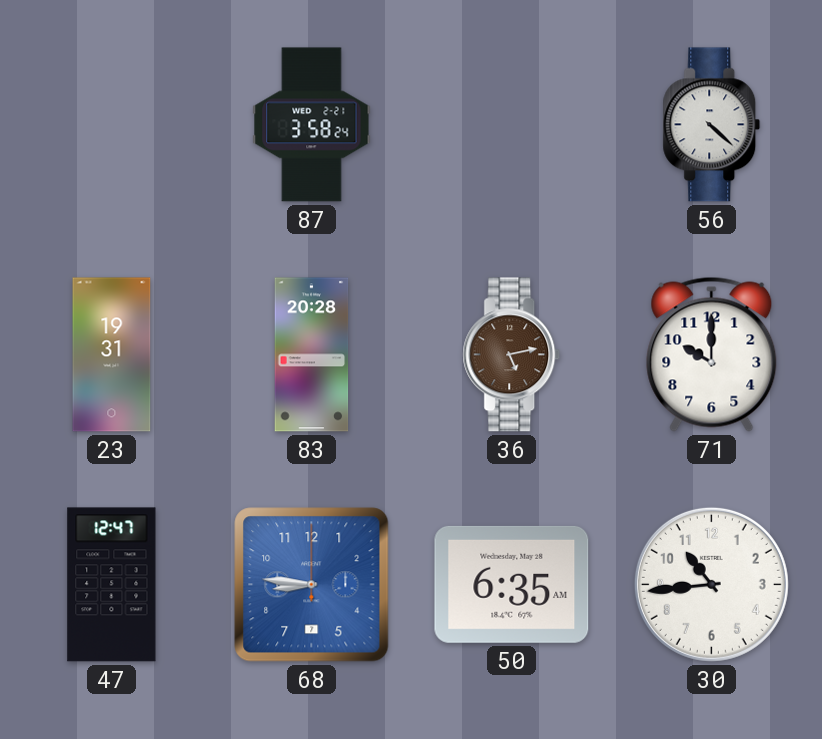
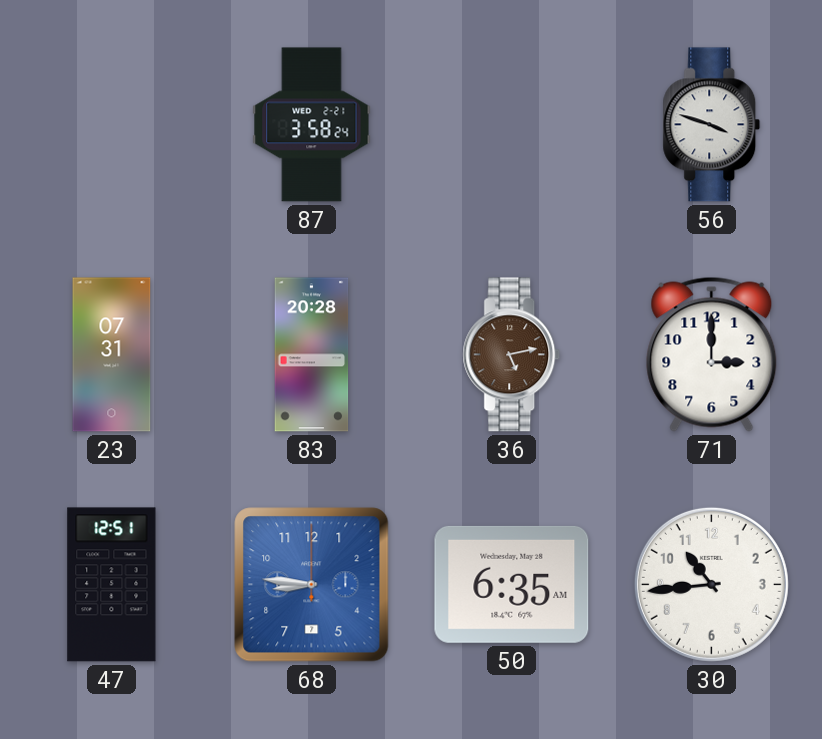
56: 4:22 -> 3:48
23: 19:31 -> 07:31
71: 10:00 -> 3:00
47: 12:47 -> 12:51
